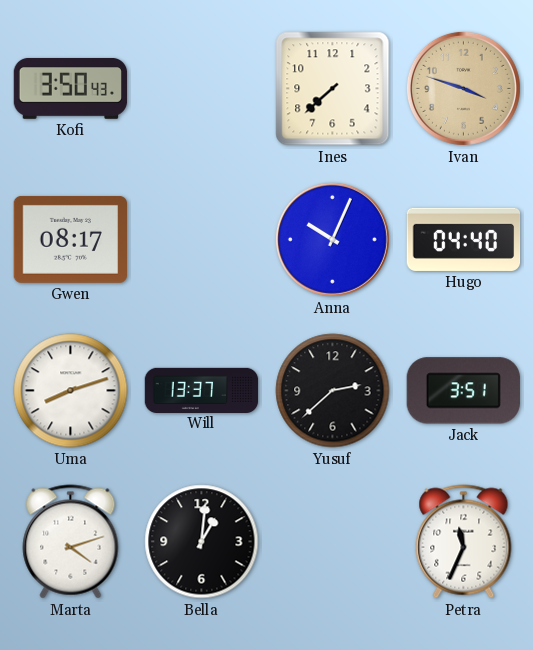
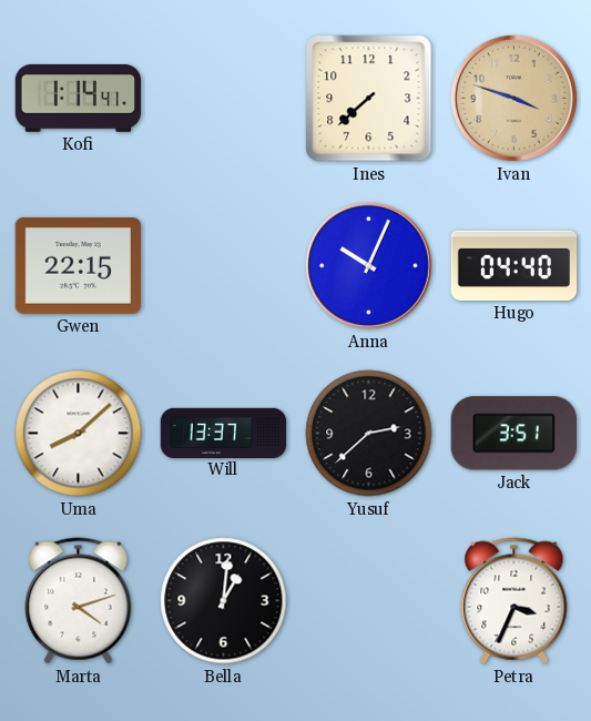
Kofi: 3:50 -> 1:14
Gwen: 08:17 -> 22:15
Uma: 8:12 -> 8:08
Petra: 11:34 -> 3:34
